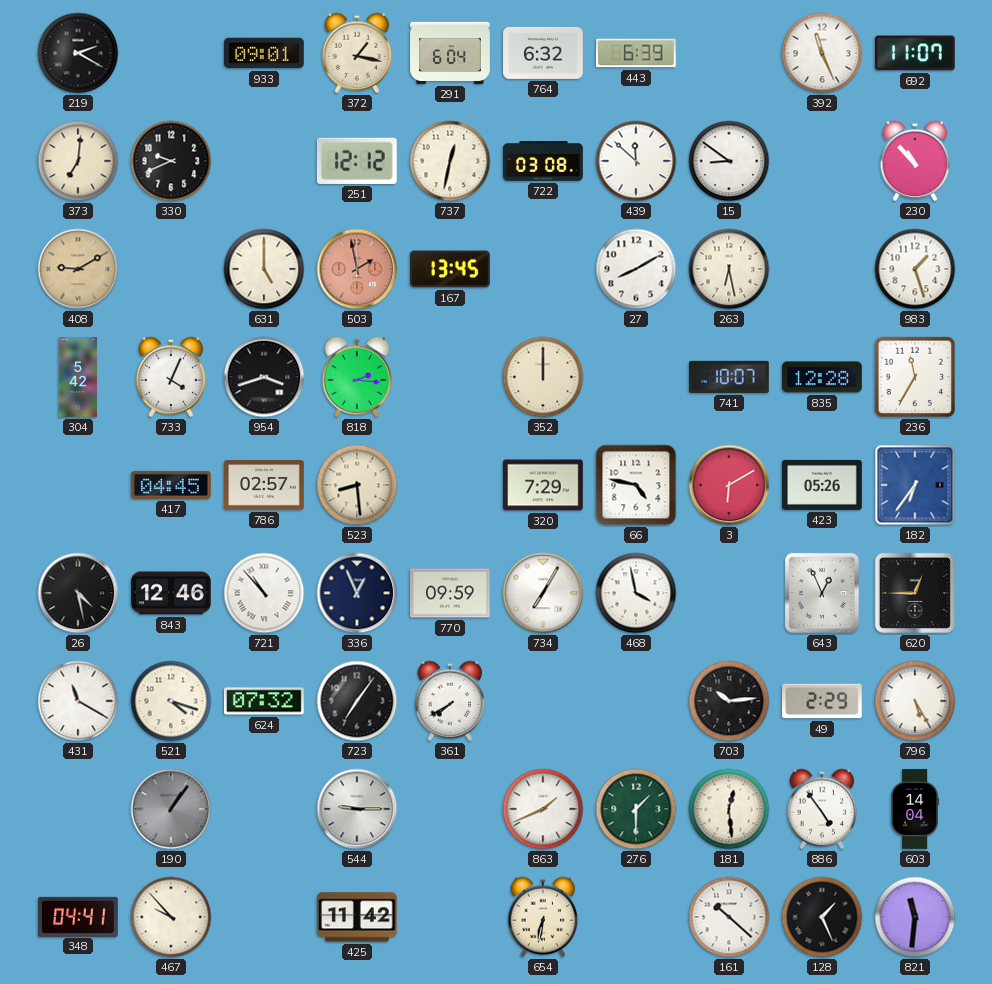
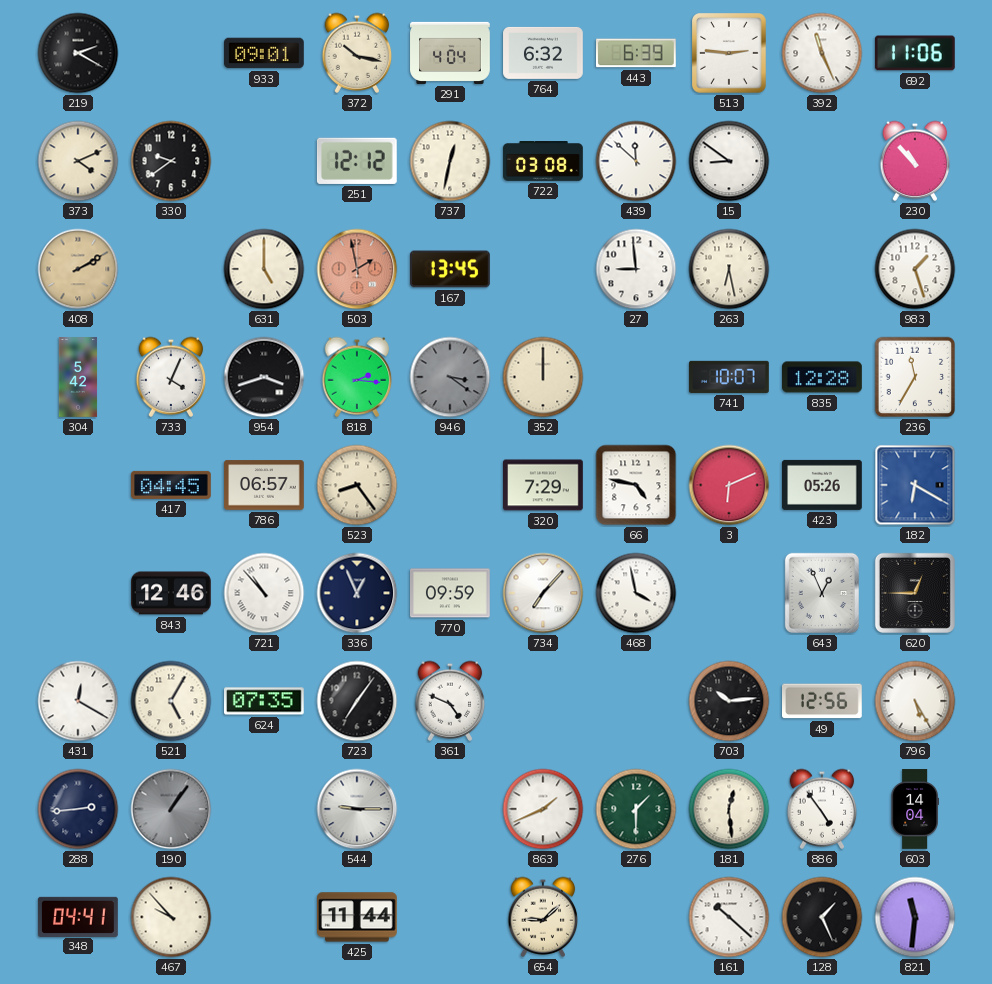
372: 1:17 -> 10:17
291: 6:04 -> 4:04
513: none -> 2:46
692: 11:07 -> 11:06
373: 7:01 -> 4:11
330: 9:41 -> 9:39
408: 9:10 -> 2:10
27: 8:10 -> 8:59
946: none -> 3:21
786: 02:57 -> 06:57
523: 8:29 -> 8:24
3: 6:10 -> 6:11
182: 6:36 -> 6:20
26: 4:28 -> none
734: 7:05 -> 7:07
431: 11:20 -> 12:20
521: 4:18 -> 5:05
624: 07:32 -> 07:35
361: 7:40 -> 4:49
49: 2:29 -> 12:56
288: none -> 2:44
425: 11:42 -> 11:44
654: 6:32 -> 9:08
